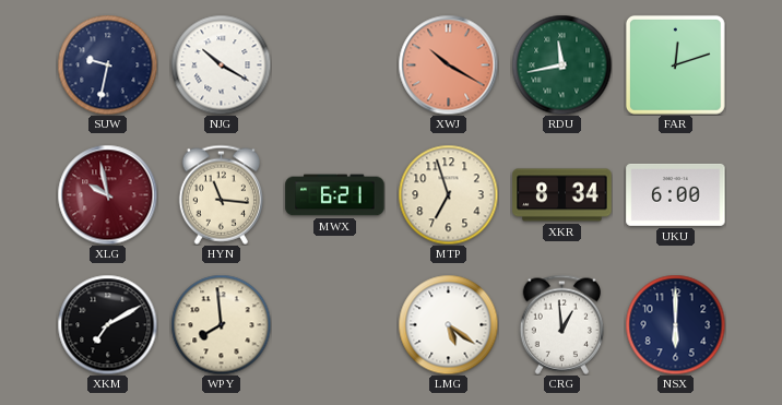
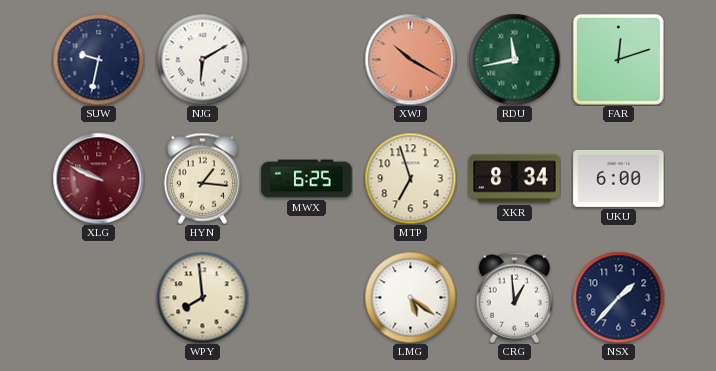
NJG: 10:20 -> 6:10
XLG: 9:58 -> 9:49
HYN: 11:16 -> 1:16
MWX: 6:21 -> 6:25
XKM: 7:10 -> none
NSX: 6:00 -> 1:37
